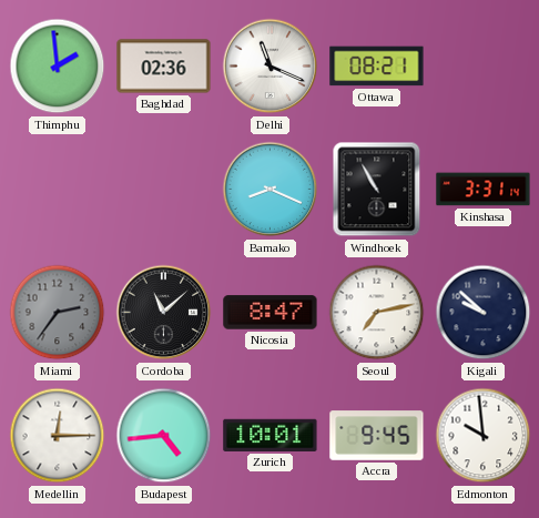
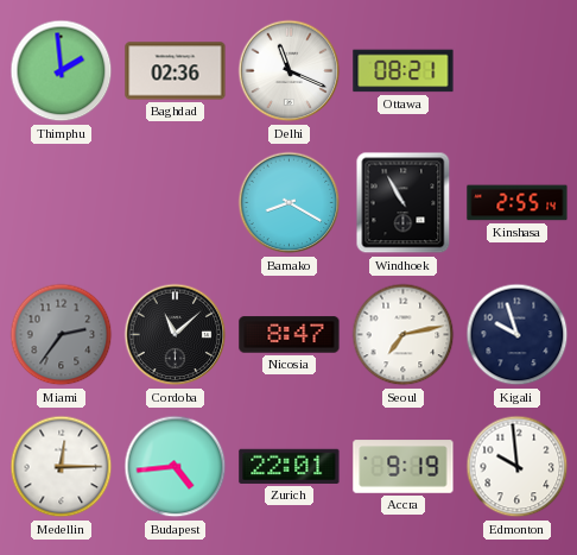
Bamako: 8:19 -> 8:20
Kinshasa: 3:31 -> 2:55
Kigali: 9:52 -> 9:57
Zurich: 10:01 -> 22:01
Accra: 9:45 -> 9:19
